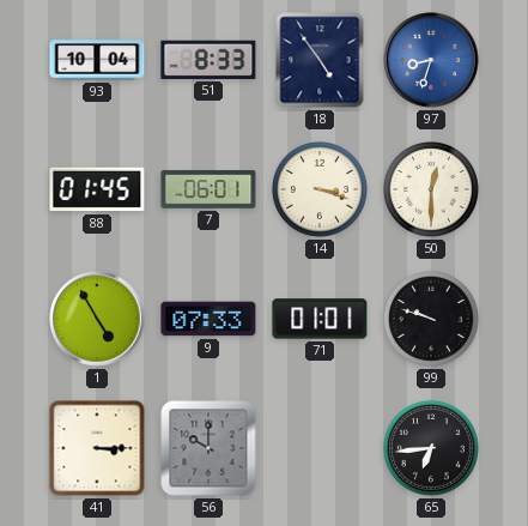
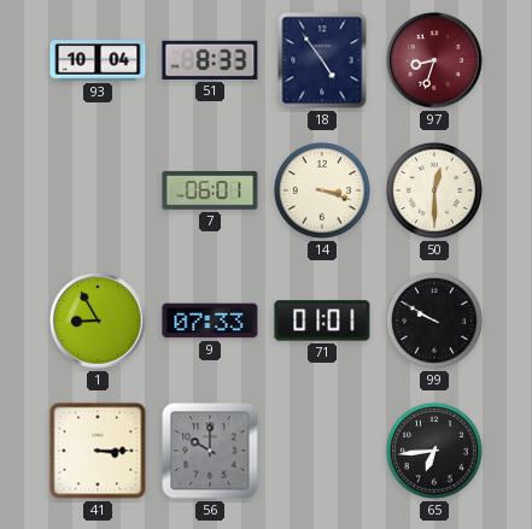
97 dial: blue -> burgundy
88: 01:45 -> none
1: 4:55 -> 8:55
99: 9:48 -> 9:50
